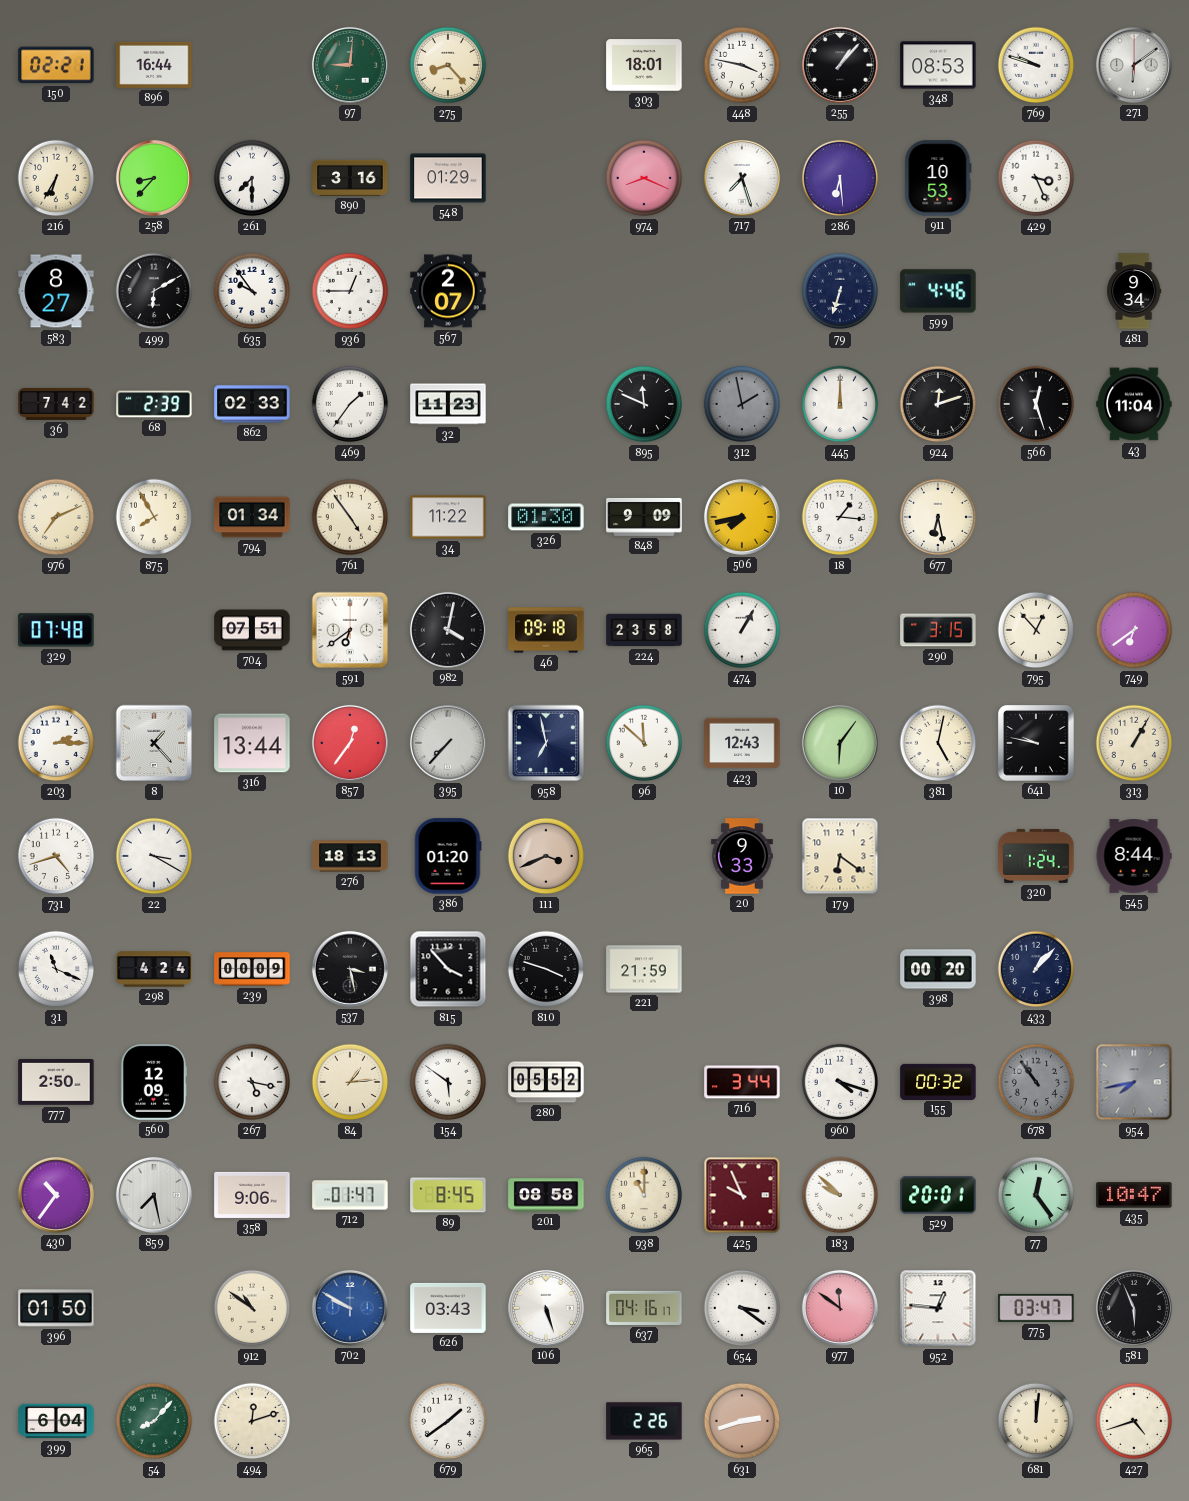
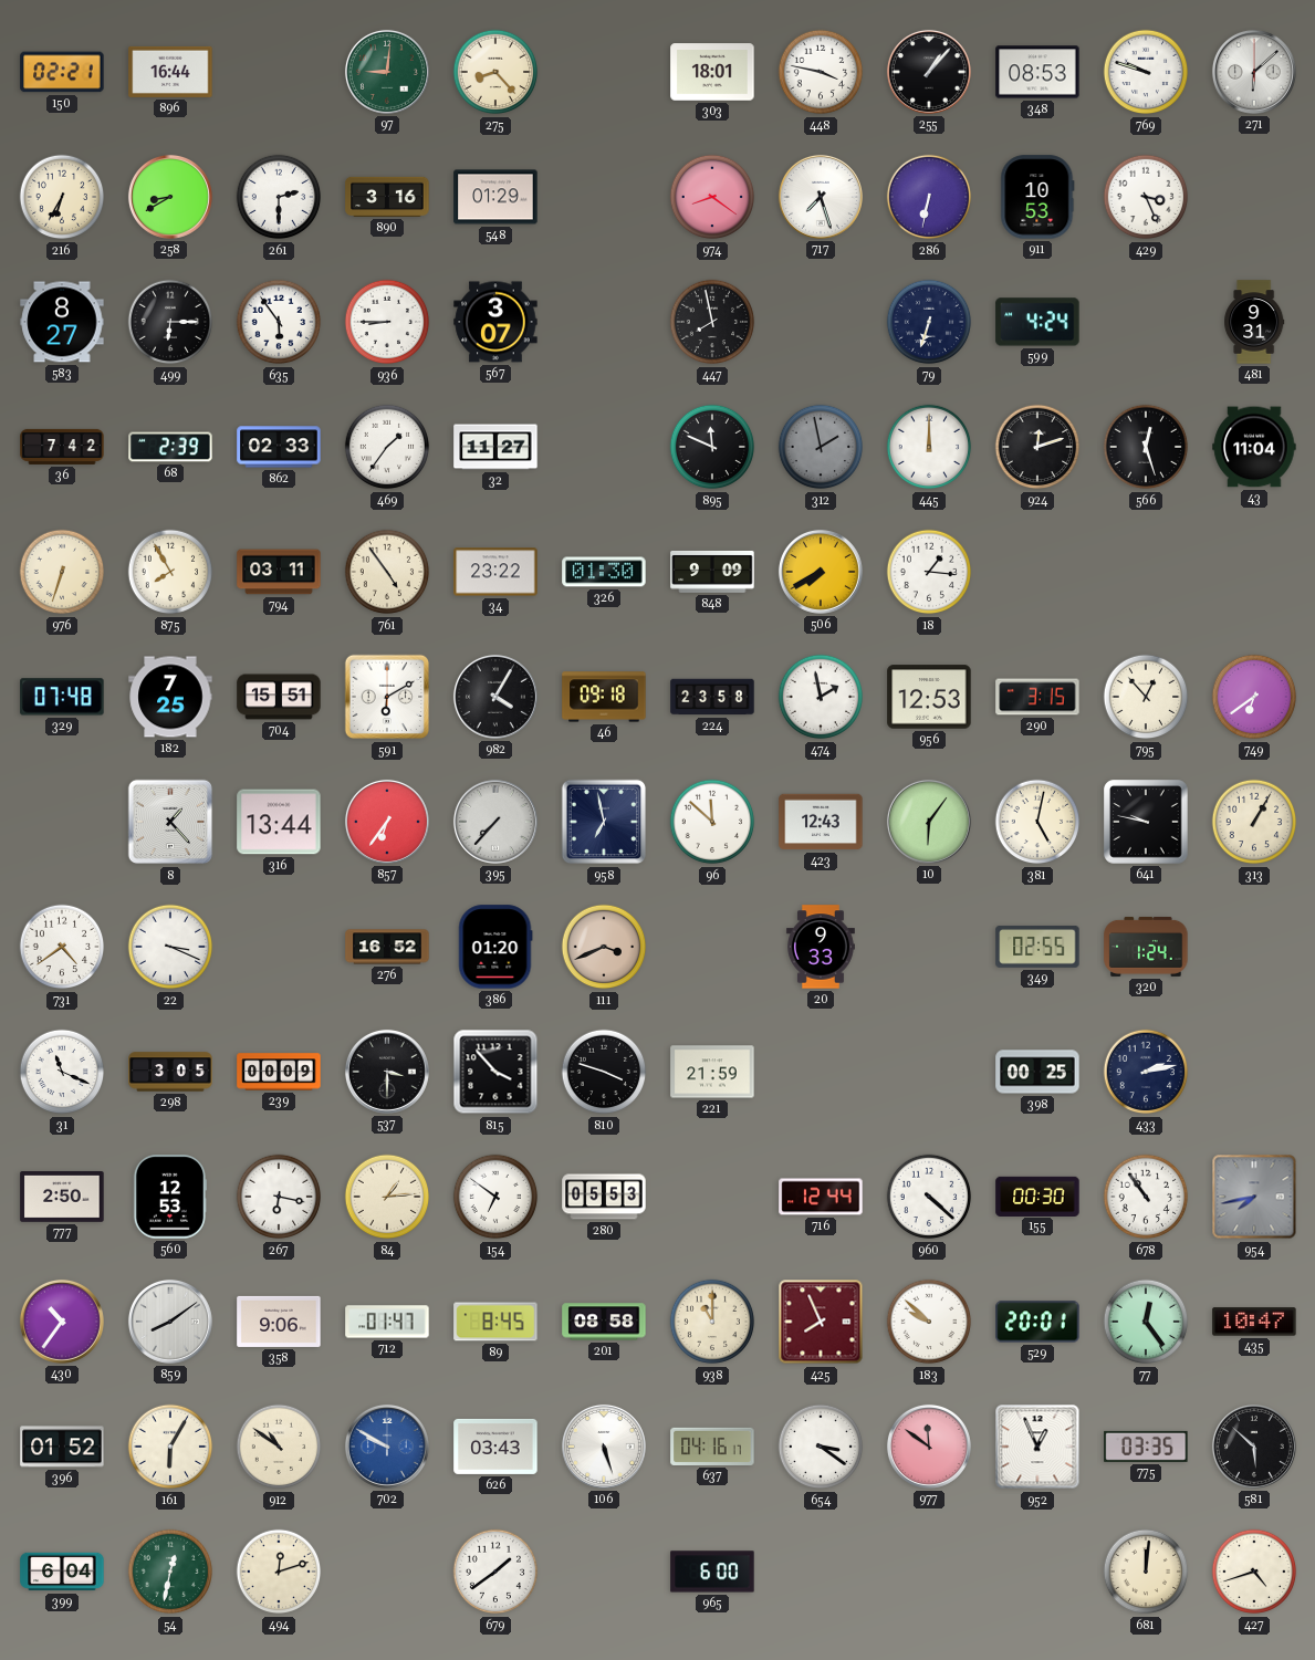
271: 6:09 -> 6:08
258: 8:37 -> 8:40
261: 7:30 -> 2:30
974: 8:19 -> 8:21
286: 6:29 -> 6:32
499: 6:10 -> 6:15
635: 9:54 -> 5:54
936: 12:45 -> 8:45
567: 2:07 -> 3:07
447: none -> 7:58
599: 4:46 -> 4:24
481: 9:34 -> 9:31
32: 11:23 -> 11:27
976: 7:11 -> 6:33
794: 01:34 -> 03:11
34: 11:22 -> 23:22
506: 7:43 -> 7:40
677: 6:28 -> none
182: none -> 7:25
704: 07:51 -> 15:51
591: 6:39 -> 6:10
982: 4:02 -> 4:05
474: 1:05 -> 1:58
956: none -> 12:53
203: 2:15 -> none
857: 12:36 -> 6:36
731: 4:42 -> 4:39
22: 3:20 -> 3:19
276: 18:13 -> 16:52
179: 6:21 -> none
349: none -> 02:55
545: 8:44 -> none
298: 4:24 -> 3:05
537: 3:28 -> 3:30
398: 00:20 -> 00:25
433: 1:07 -> 2:13
560: 12:09 -> 12:53
267: 5:17 -> 6:17
154: 5:51 -> 6:51
280: 05:52 -> 05:53
716: 3:44 -> 12:44
960: 4:18 -> 4:22
155: 00:32 -> 00:30
678 dial: grey -> white
859: 7:28 -> 8:09
425: 9:56 -> 7:56
396: 01:50 -> 01:52
161: none -> 6:05
952: 12:46 -> 12:56
775: 03:47 -> 03:35
581: 5:56 -> 5:52
54: 8:07 -> 12:32
965: 2:26 -> 6:00
631: 2:42 -> none
